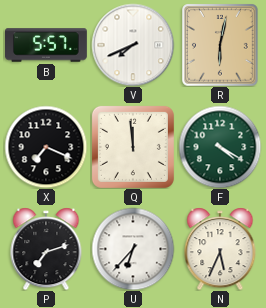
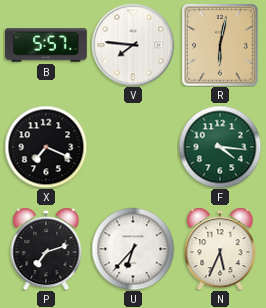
V: 7:41 -> 7:46
Q: 11:59 -> none
F: 4:20 -> 4:16
